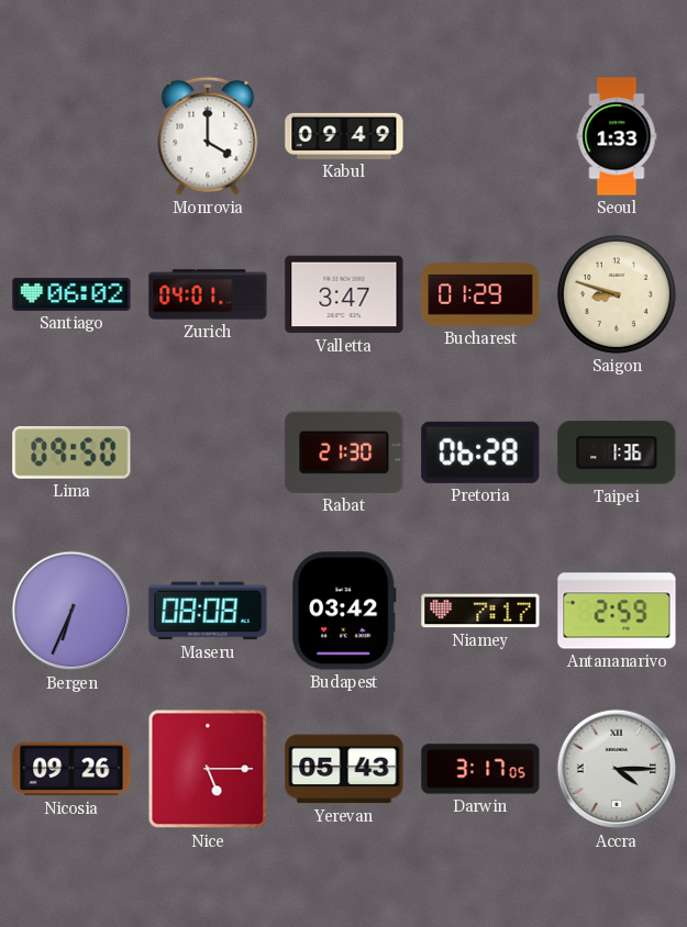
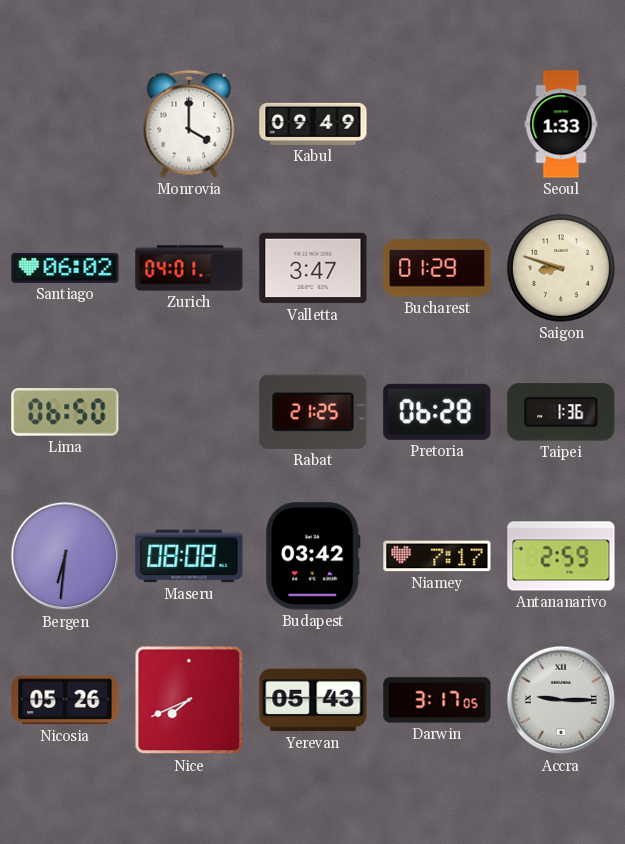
Lima: 09:50 -> 06:50
Rabat: 21:30 -> 21:25
Bergen: 6:34 -> 6:31
Nicosia: 09:26 -> 05:26
Nice: 5:15 -> 7:41
Accra: 4:15 -> 9:15
